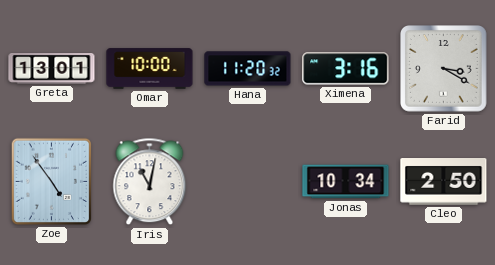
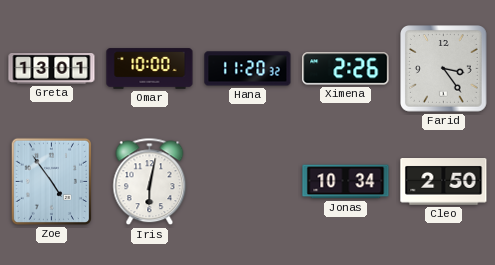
Ximena: 3:16 -> 2:26
Farid: 3:20 -> 3:24
Iris: 11:02 -> 6:02
